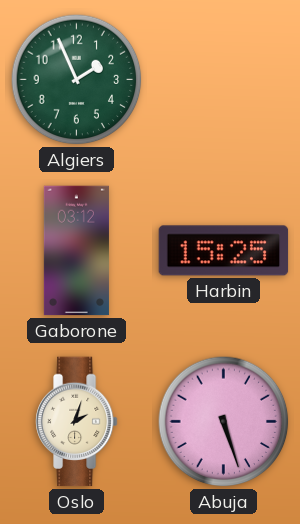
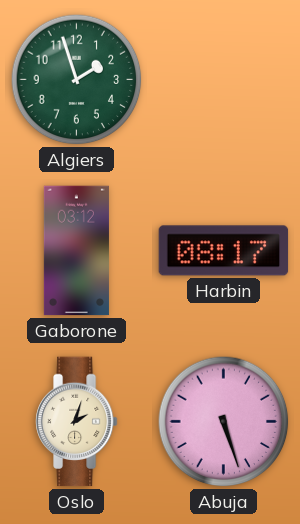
Algiers: 1:56 -> 1:57
Harbin: 15:25 -> 08:17
